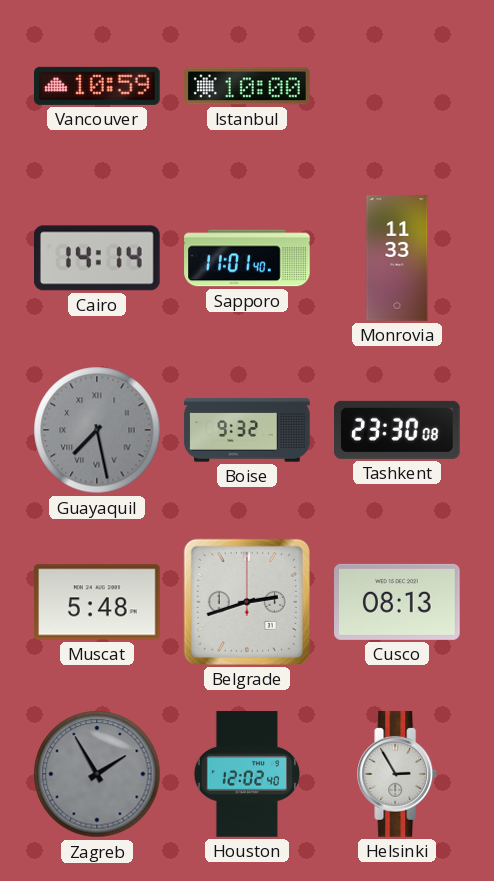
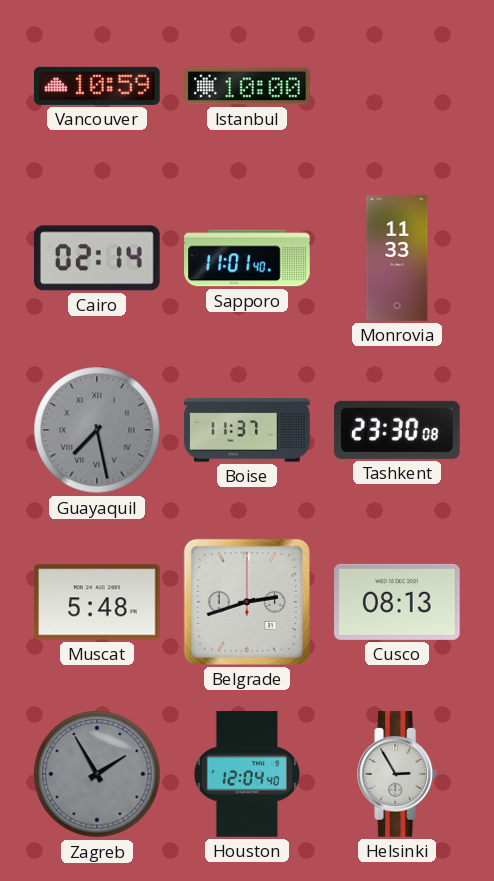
Cairo: 14:14 -> 02:14
Boise: 9:32 -> 11:37
Houston: 12:02 -> 12:04
